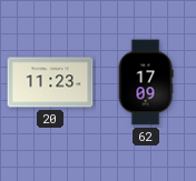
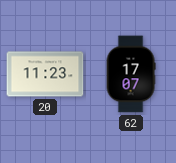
62: 17:09 -> 17:07
